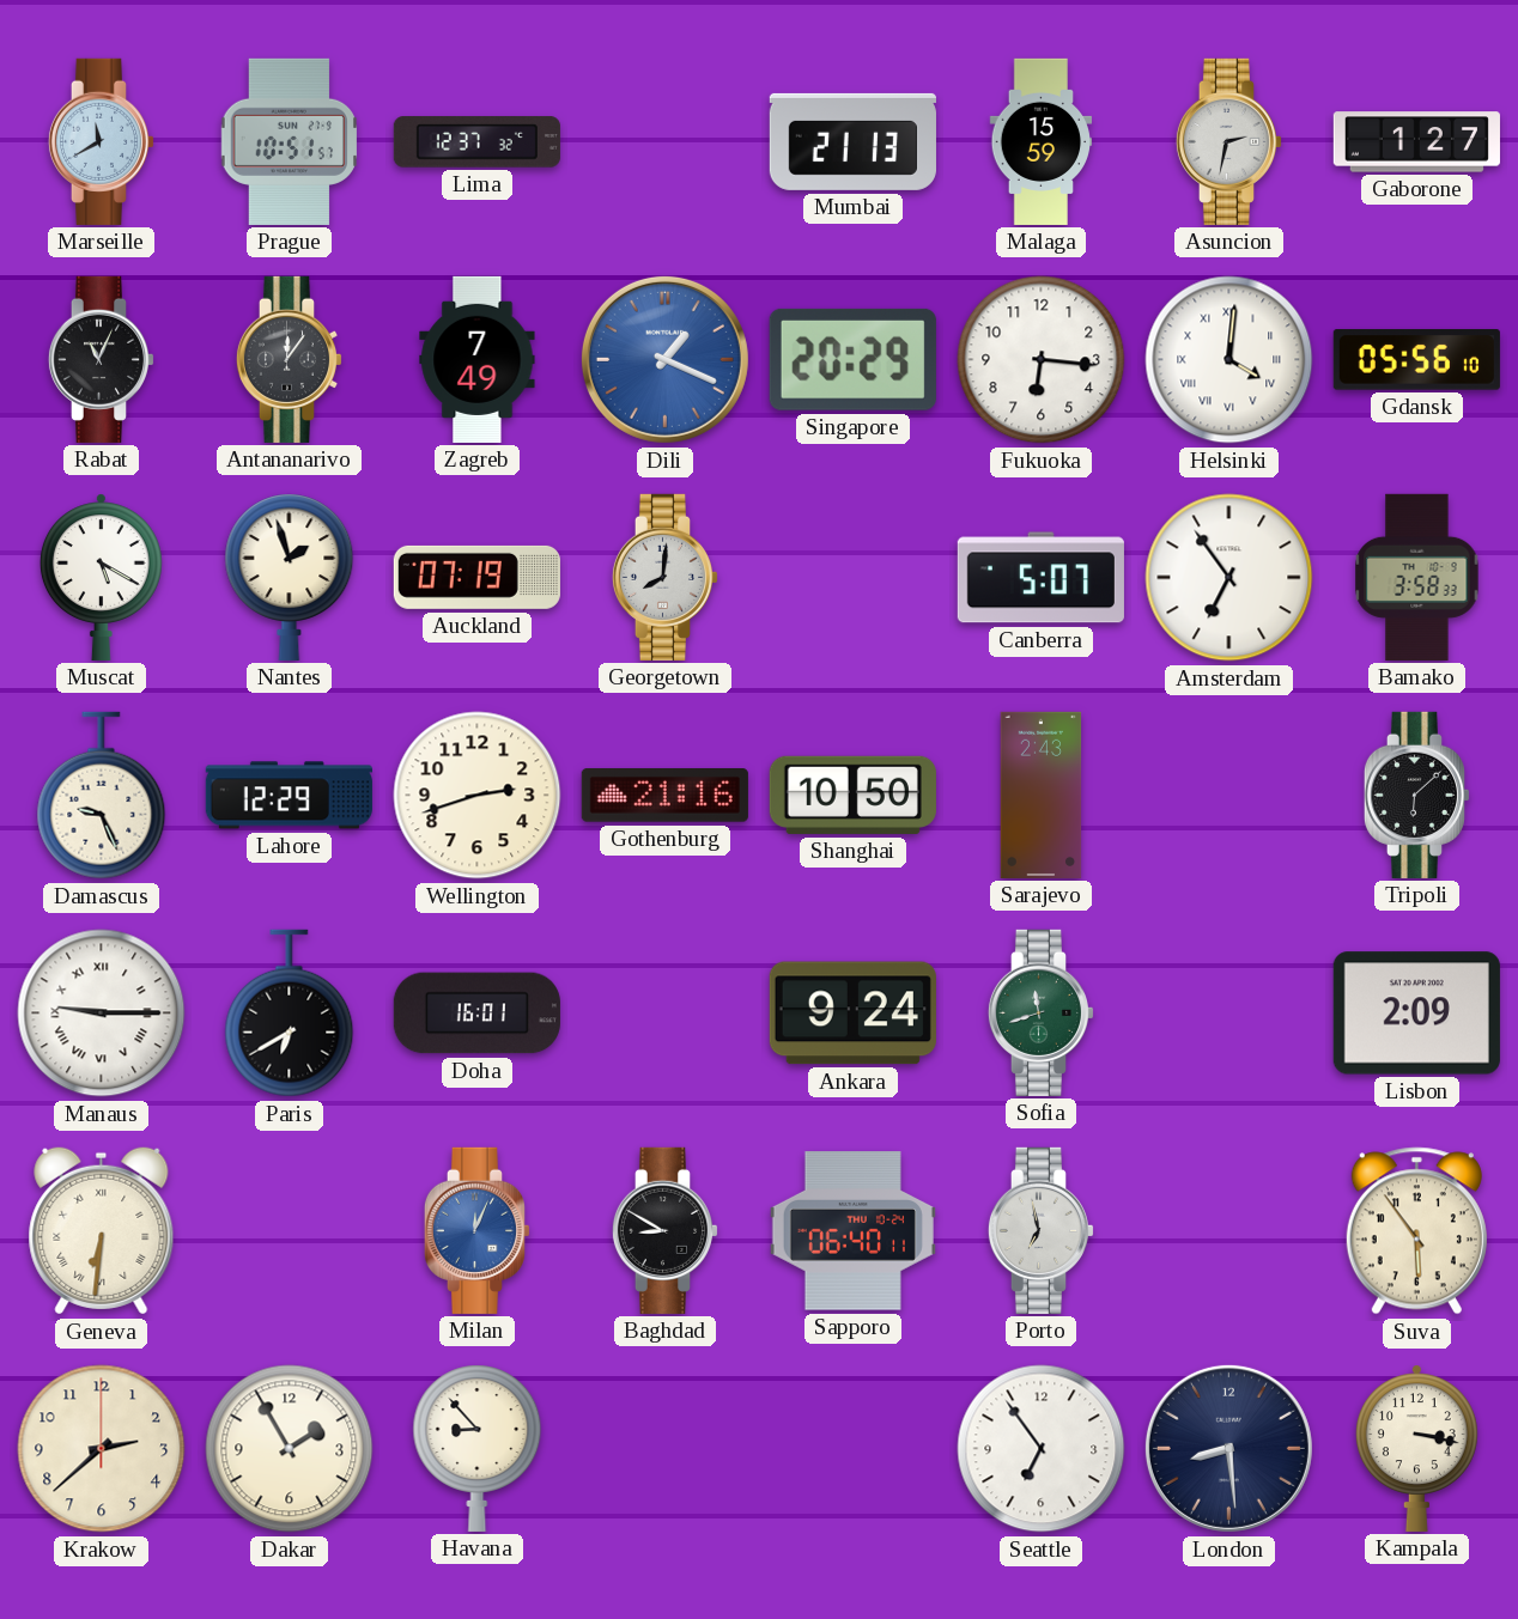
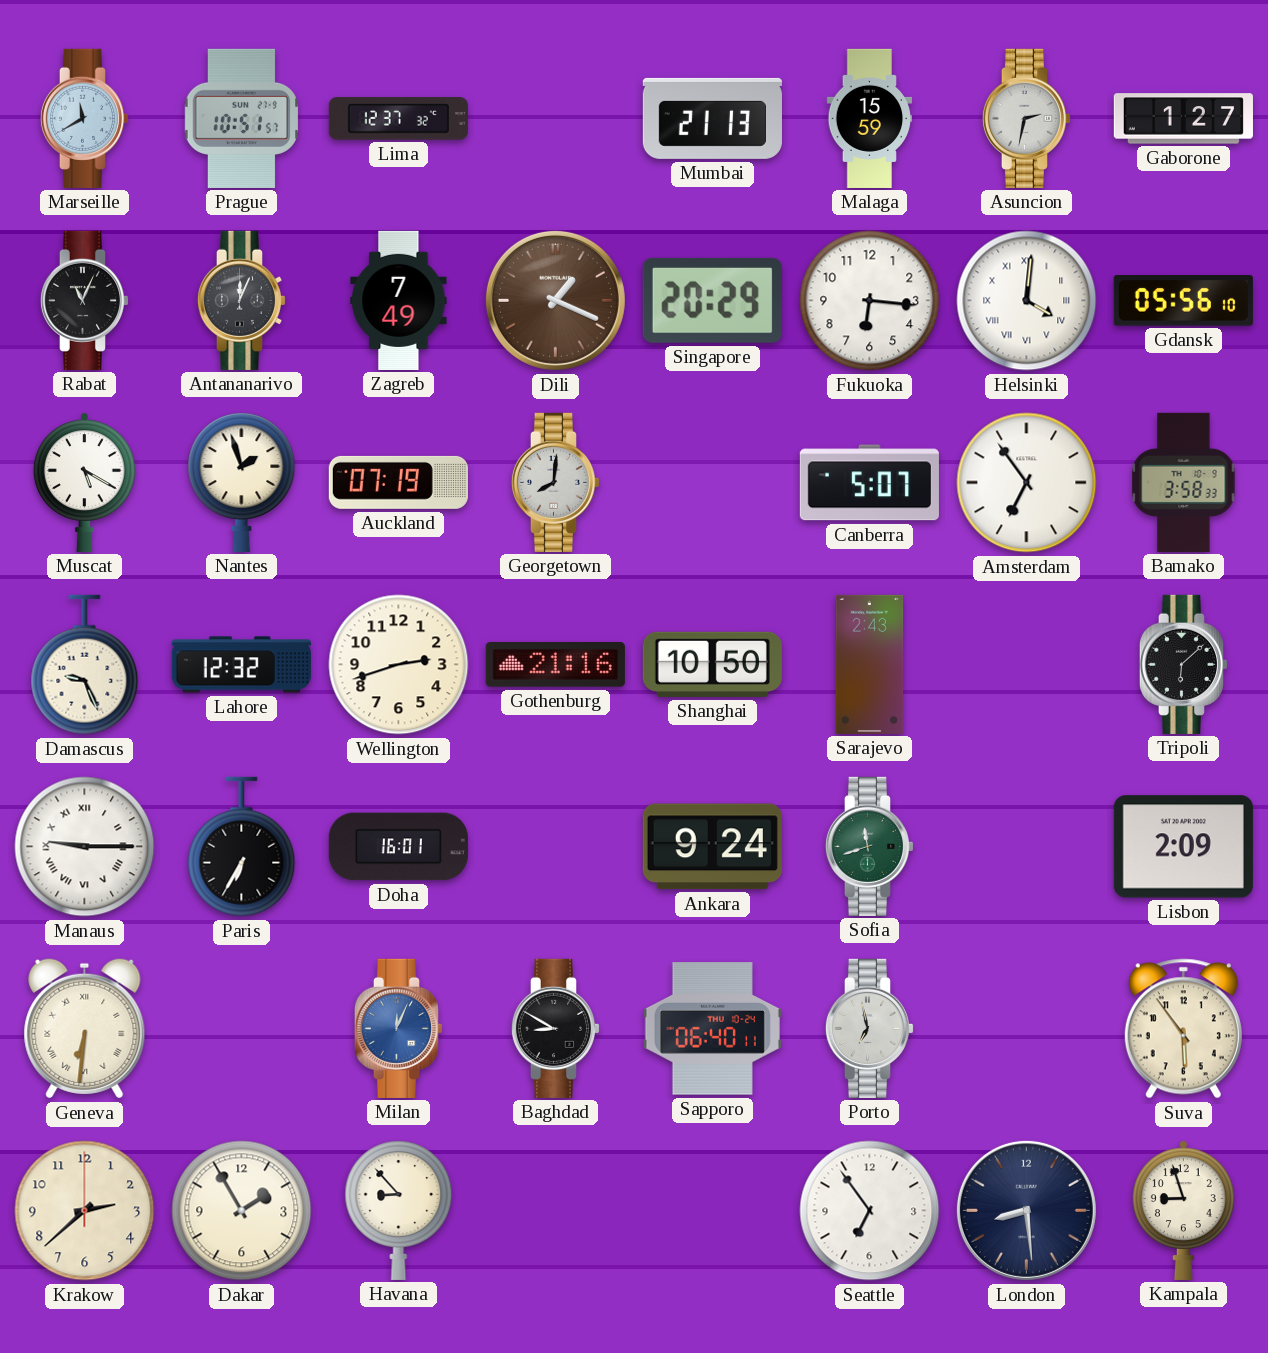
Antananarivo: 12:06 -> 12:04
Dili dial: blue -> brown
Lahore: 12:29 -> 12:32
Paris: 6:40 -> 6:35
Kampala: 3:17 -> 8:57
